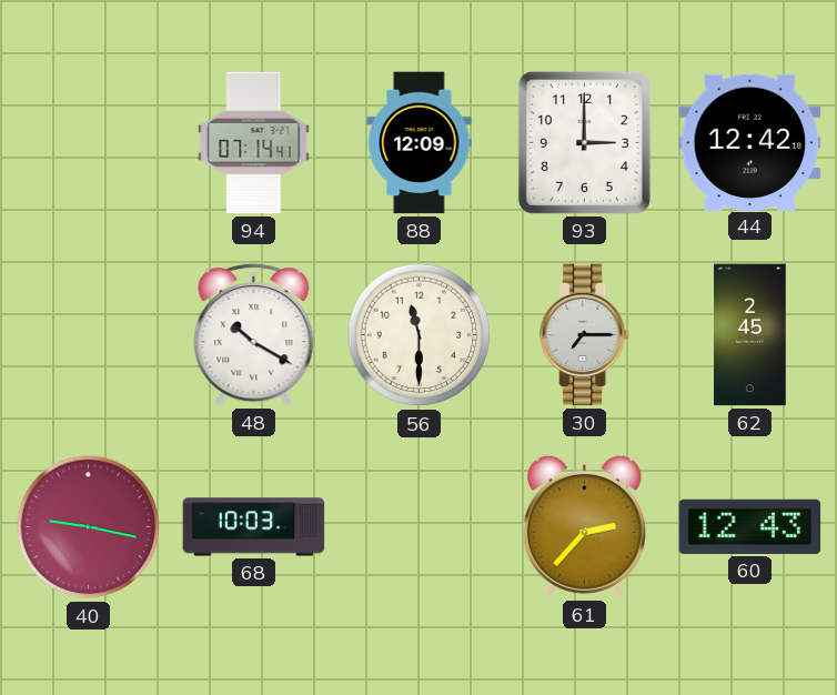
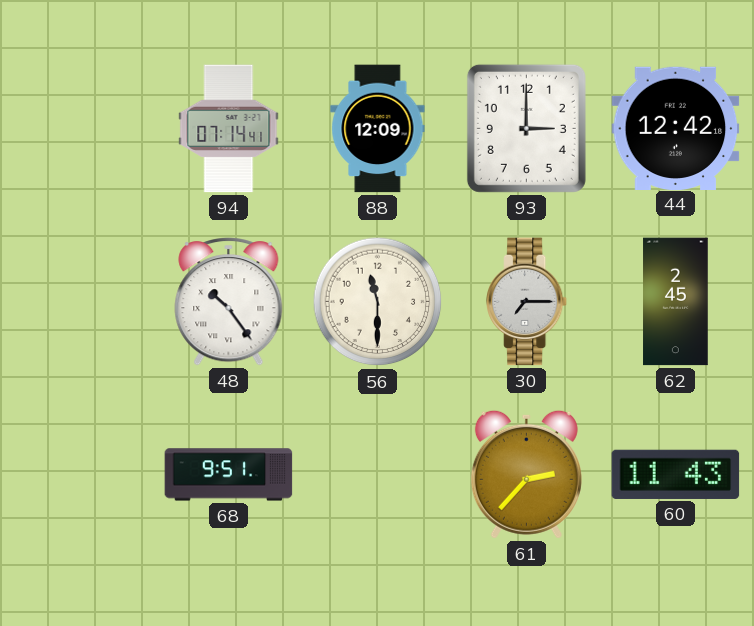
48: 10:20 -> 10:24
40: 9:17 -> none
68: 10:03 -> 9:51
60: 12:43 -> 11:43
